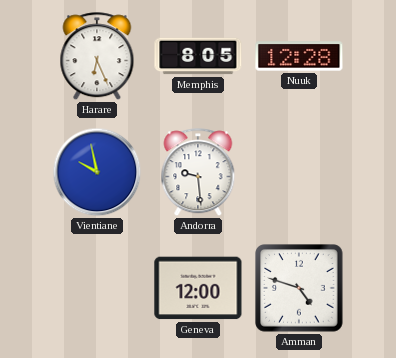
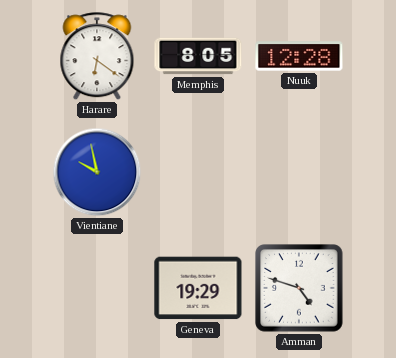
Harare: 6:26 -> 6:21
Andorra: 9:29 -> none
Geneva: 12:00 -> 19:29
